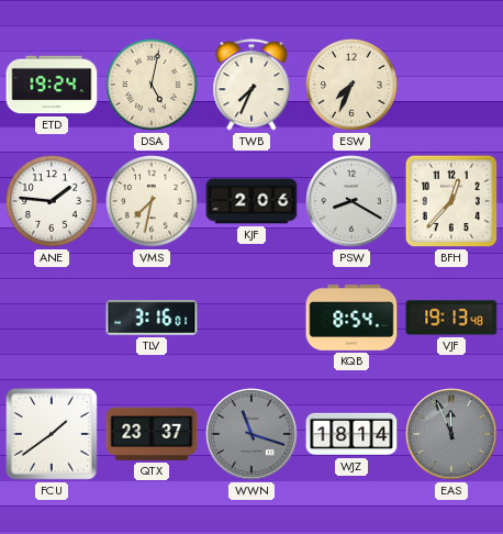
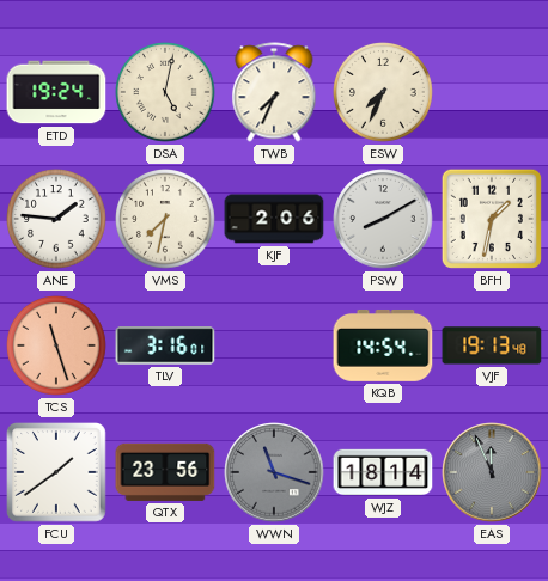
PSW: 8:20 -> 8:10
BFH: 12:37 -> 1:32
TCS: none -> 11:27
KQB: 8:54 -> 14:54
QTX: 23:37 -> 23:56
